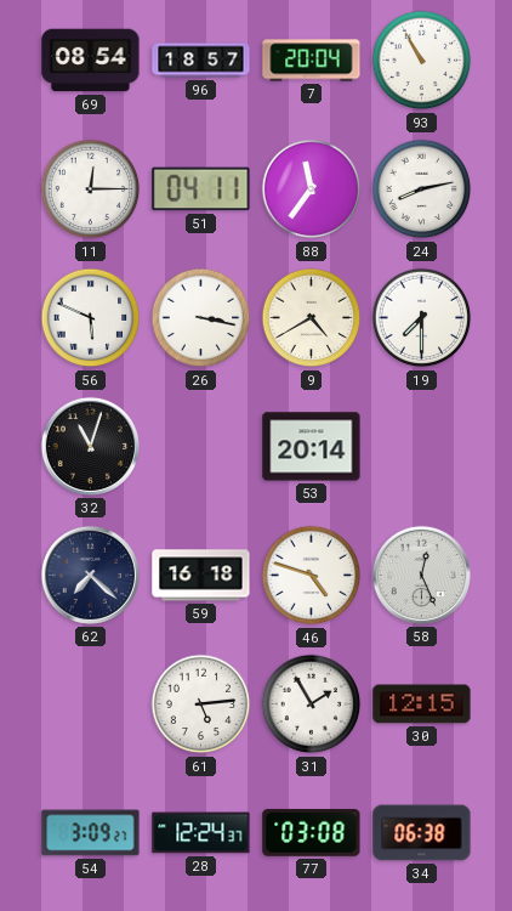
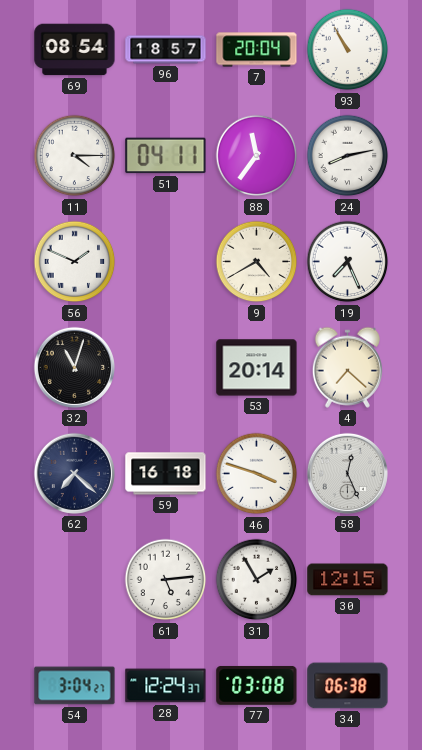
11: 12:15 -> 4:15
56: 5:49 -> 1:49
26: 3:17 -> none
19: 7:30 -> 7:26
4: none -> 7:22
46: 4:48 -> 3:48
54: 3:09 -> 3:04
